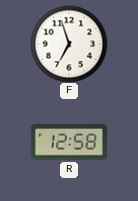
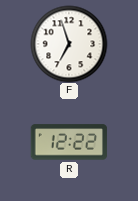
R: 12:58 -> 12:22
